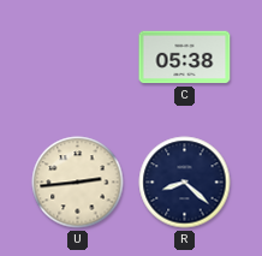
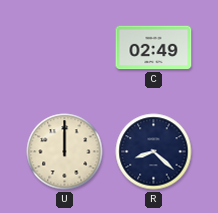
C: 05:38 -> 02:49
U: 2:44 -> 12:00
